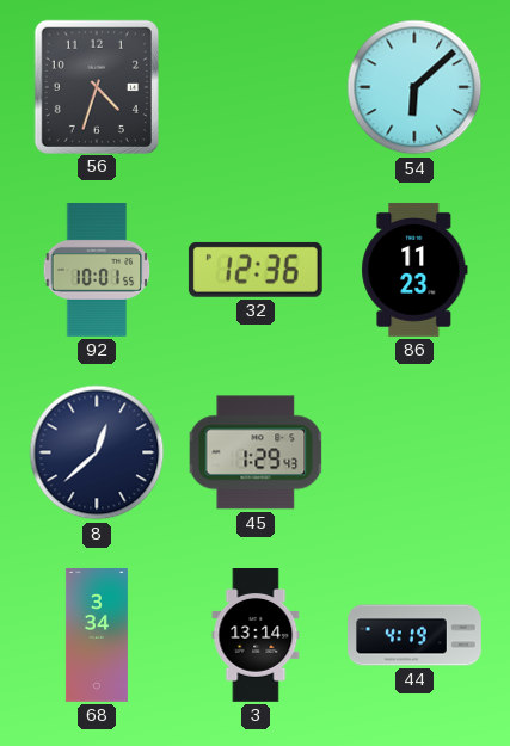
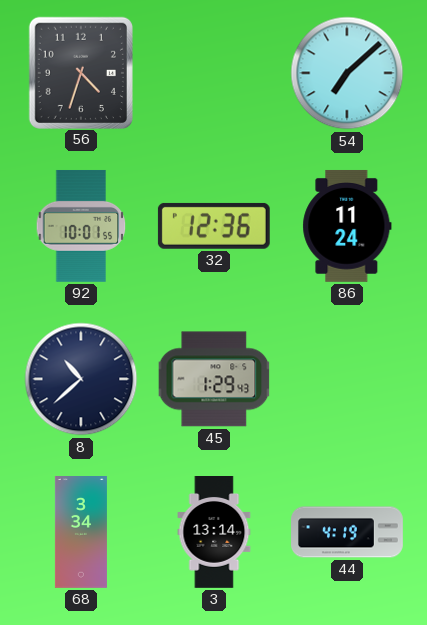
54: 6:08 -> 7:08
86: 11:23 -> 11:24
8: 12:38 -> 10:38
